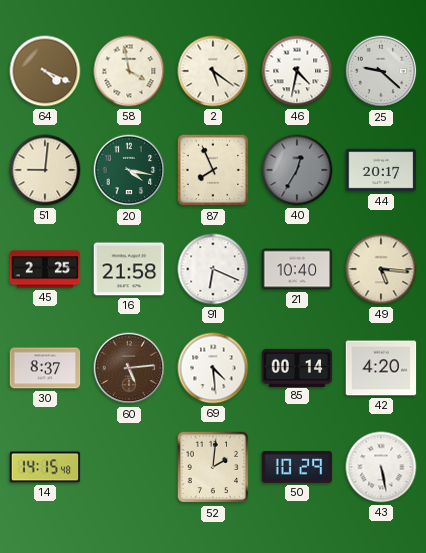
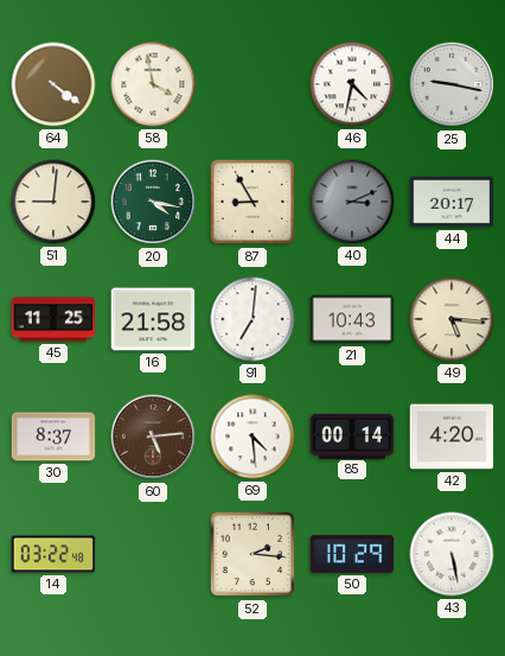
64: 4:19 -> 4:21
2: 5:21 -> none
25: 9:22 -> 9:17
87: 7:56 -> 8:55
40: 12:35 -> 3:11
45: 2:25 -> 11:25
91: 6:19 -> 7:01
21: 10:40 -> 10:43
14: 14:15 -> 03:22
52: 2:01 -> 2:16
